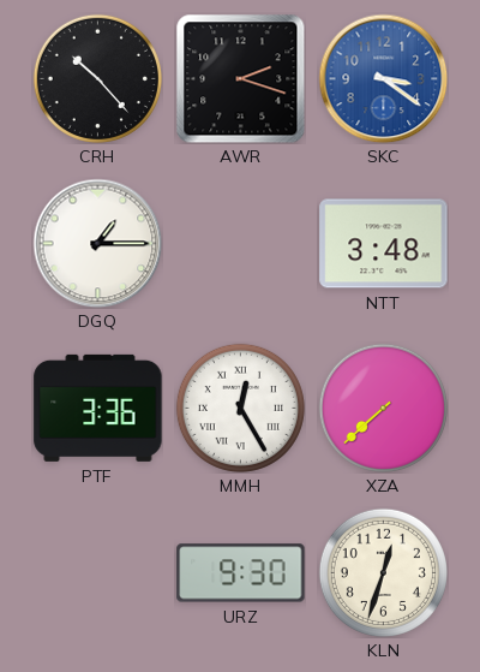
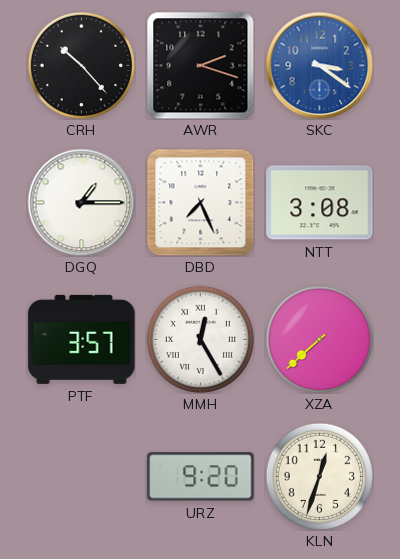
DBD: none -> 7:26
NTT: 3:48 -> 3:08
PTF: 3:36 -> 3:57
URZ: 9:30 -> 9:20
